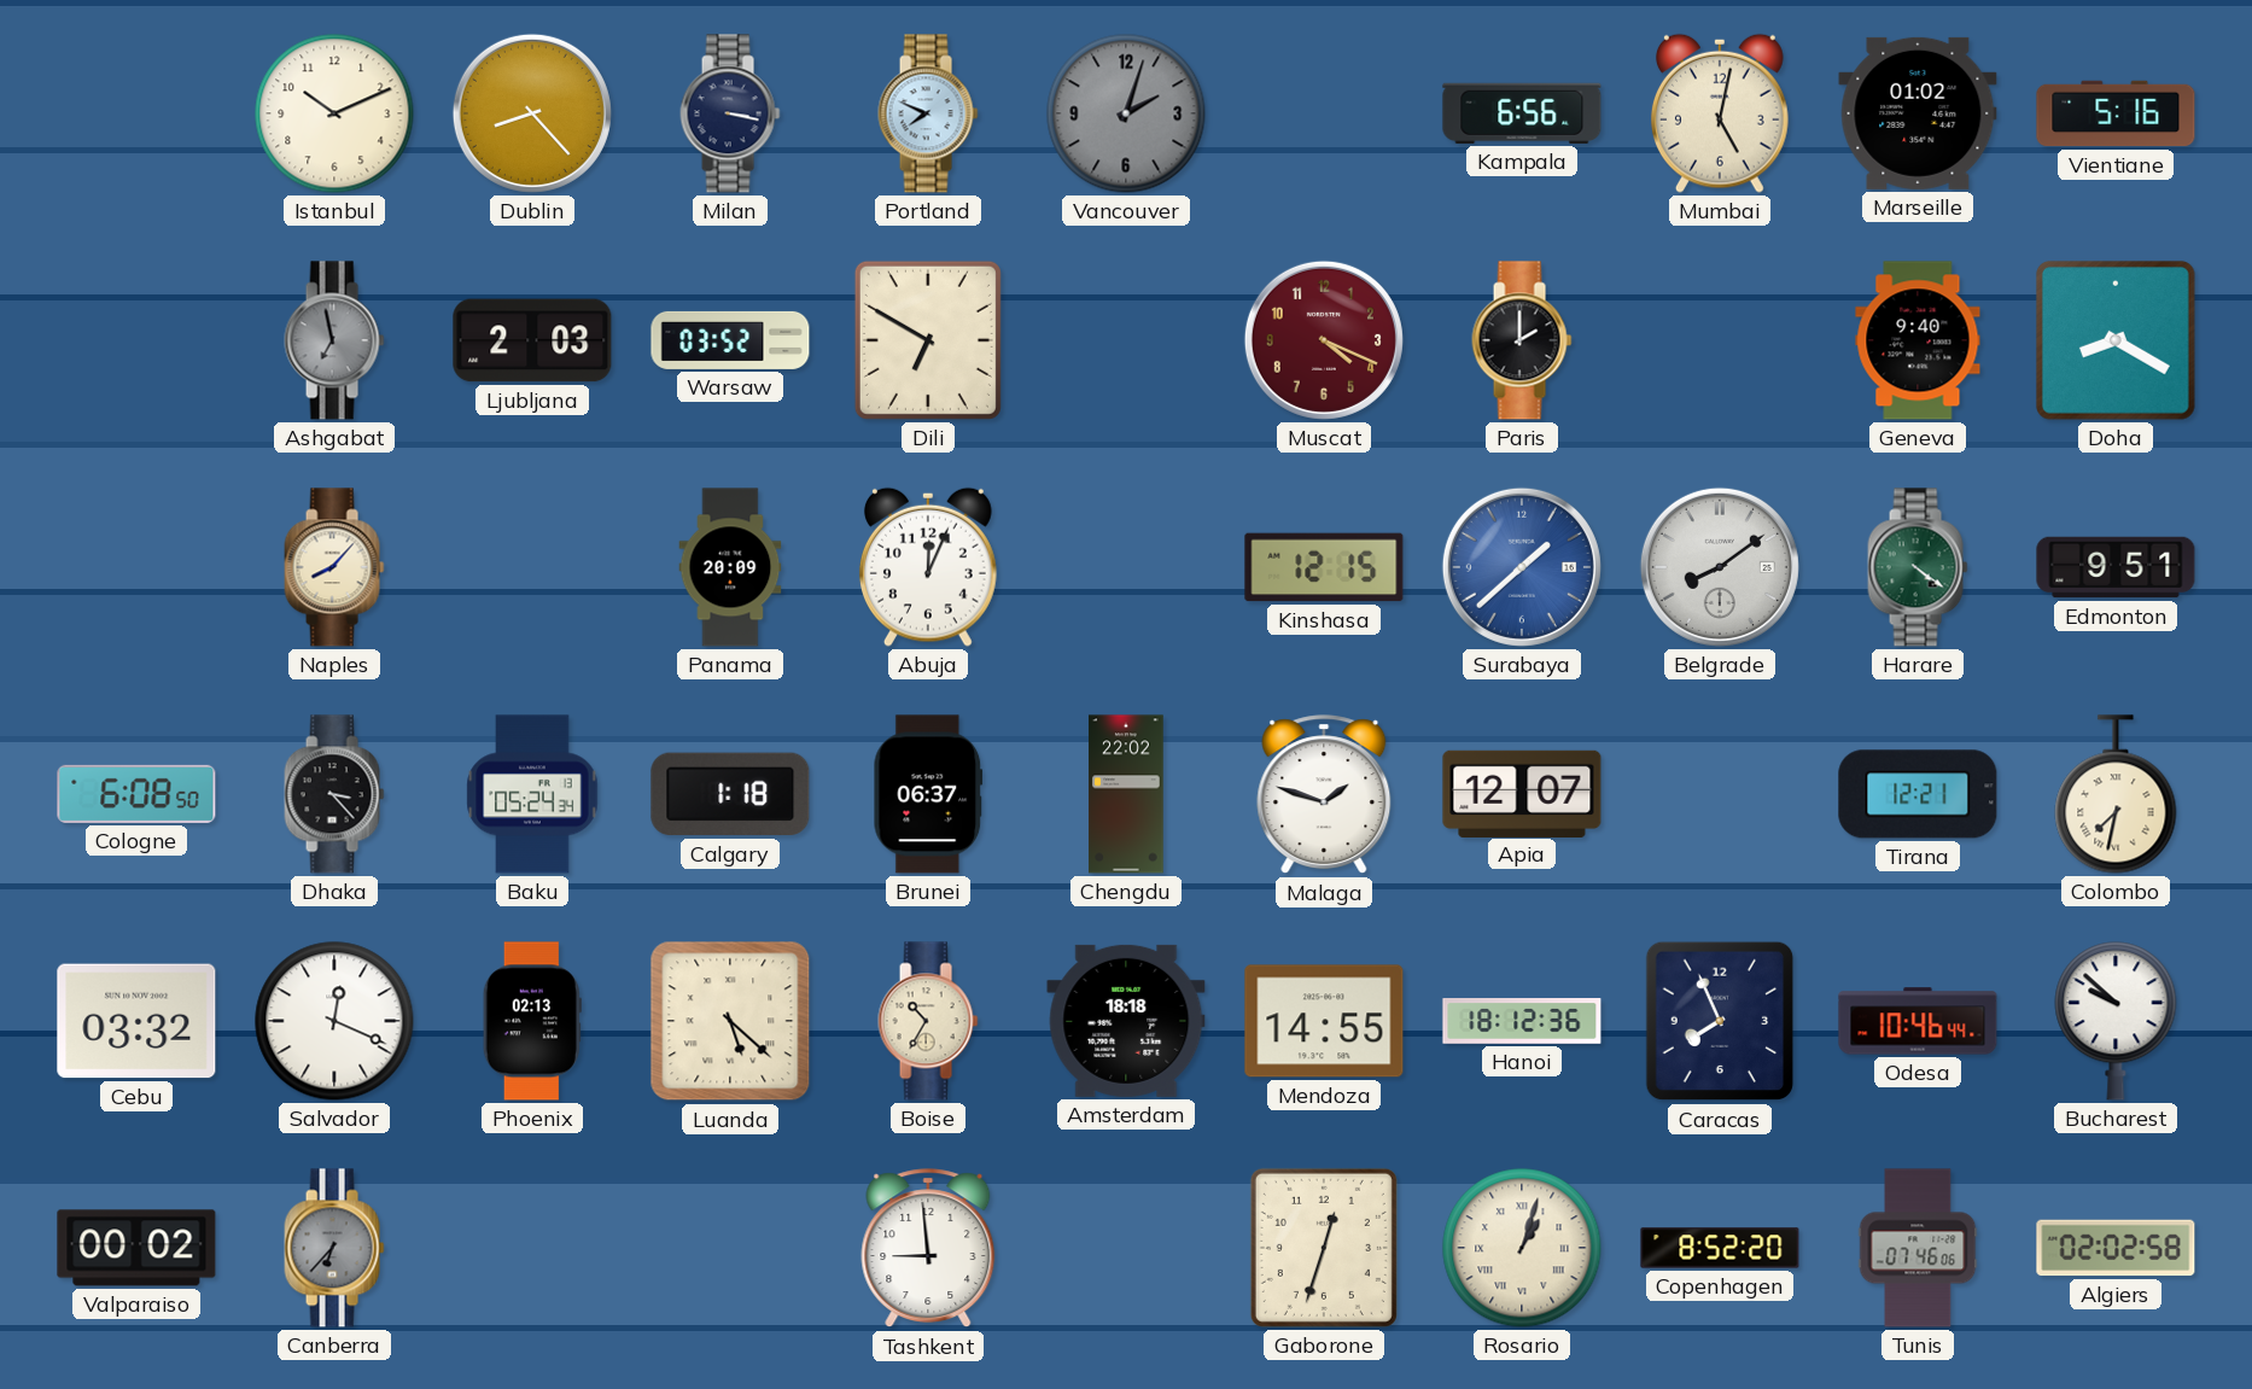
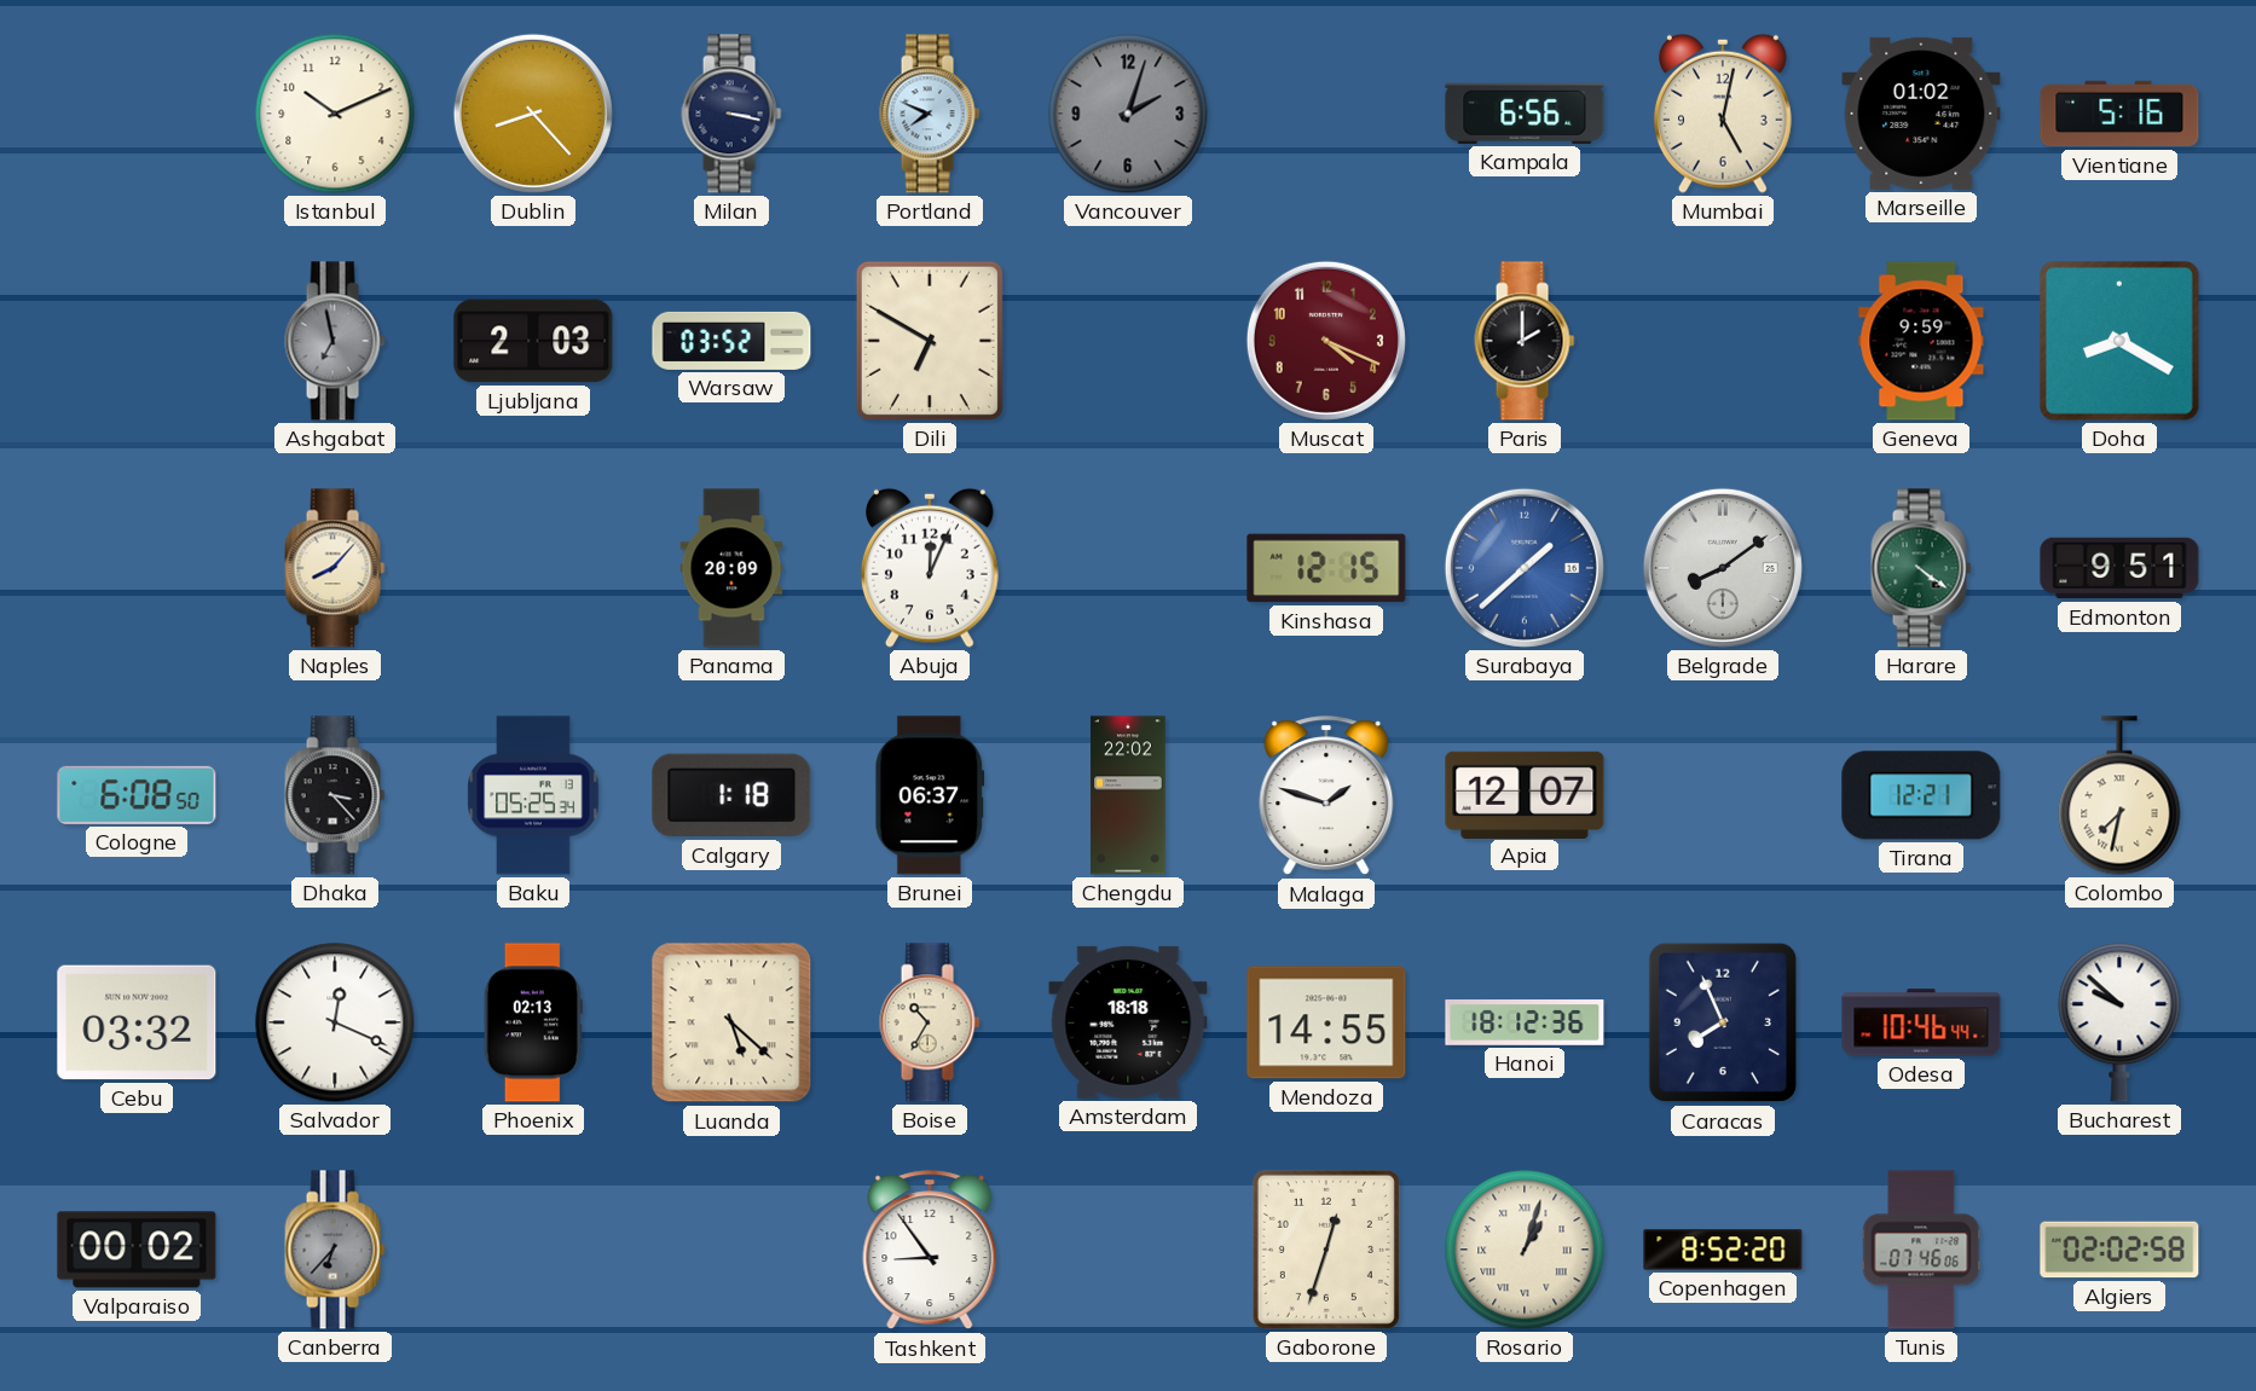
Geneva: 9:40 -> 9:59
Baku: 05:24 -> 05:25
Tashkent: 8:59 -> 8:54
